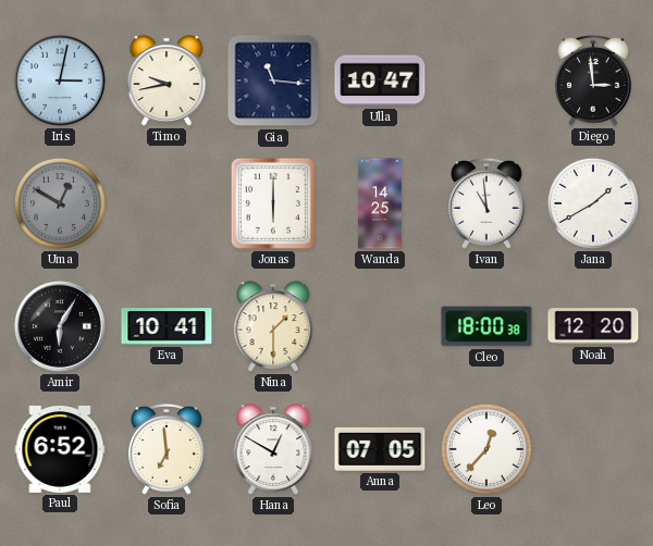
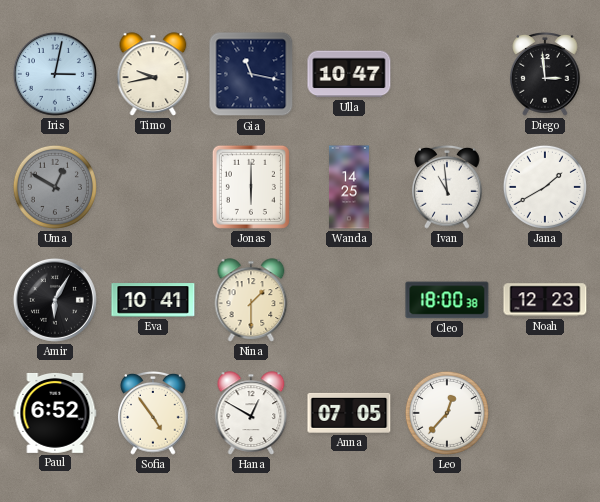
Gia: 11:16 -> 11:17
Noah: 12:20 -> 12:23
Sofia: 6:59 -> 4:54
